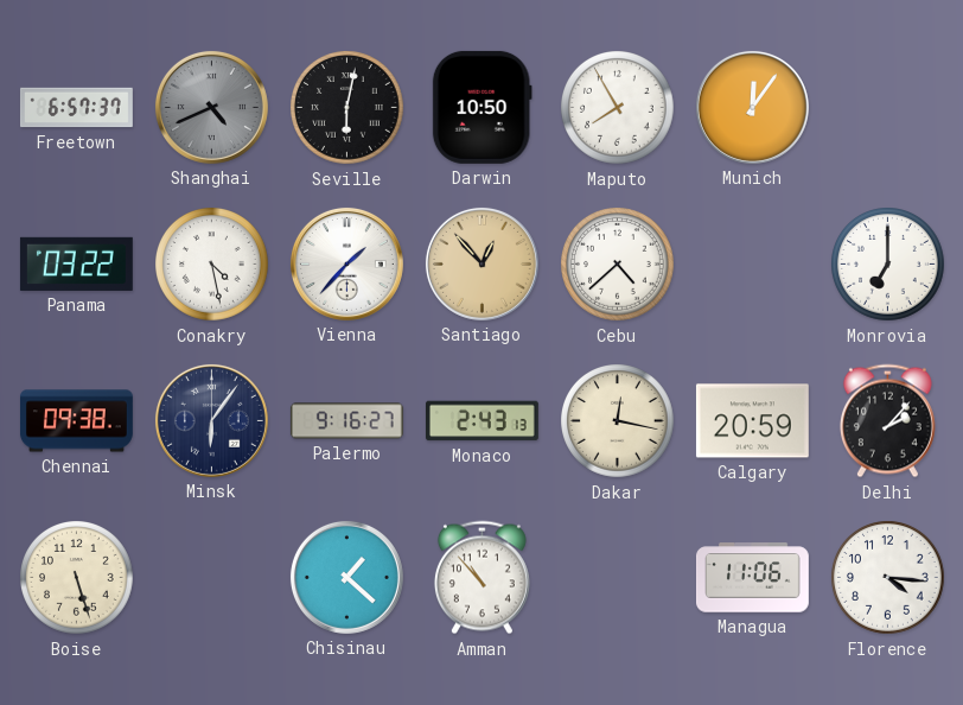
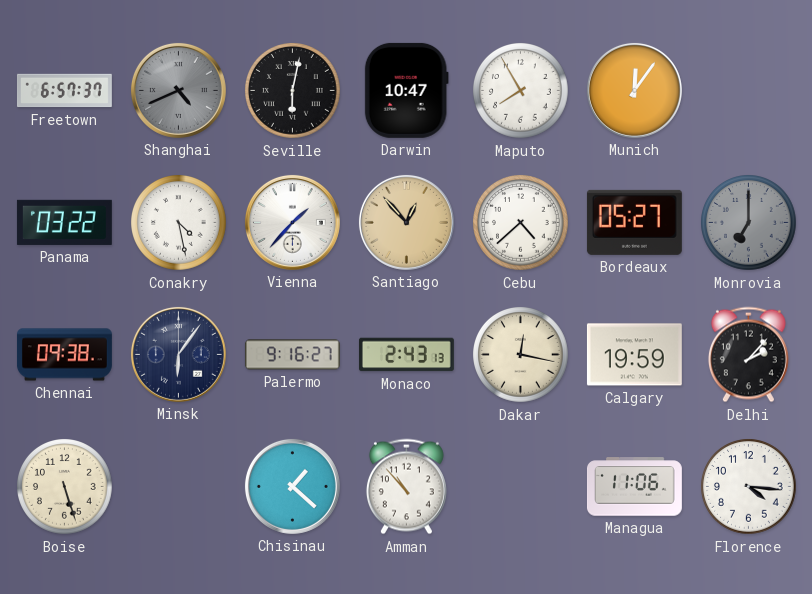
Darwin: 10:50 -> 10:47
Bordeaux: none -> 05:27
Monrovia dial: white -> grey
Calgary: 20:59 -> 19:59
